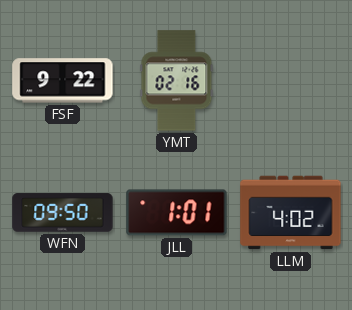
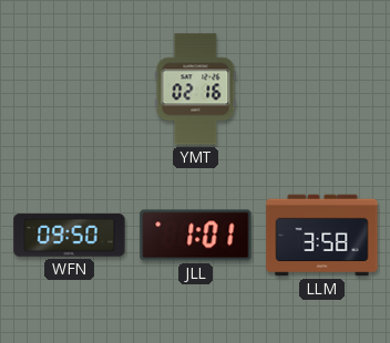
FSF: 9:22 -> none
LLM: 4:02 -> 3:58
